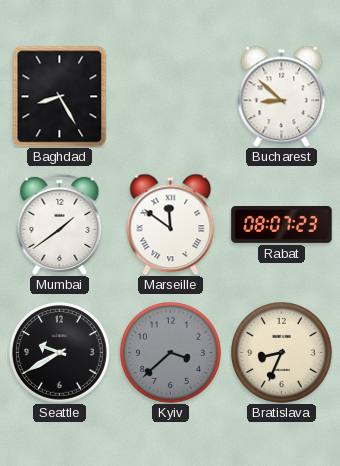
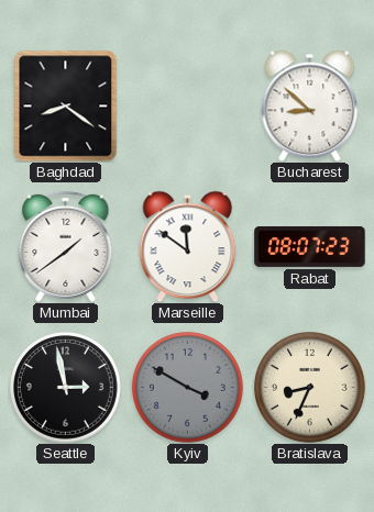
Baghdad: 8:25 -> 8:21
Seattle: 9:40 -> 2:58
Kyiv: 3:38 -> 3:50
